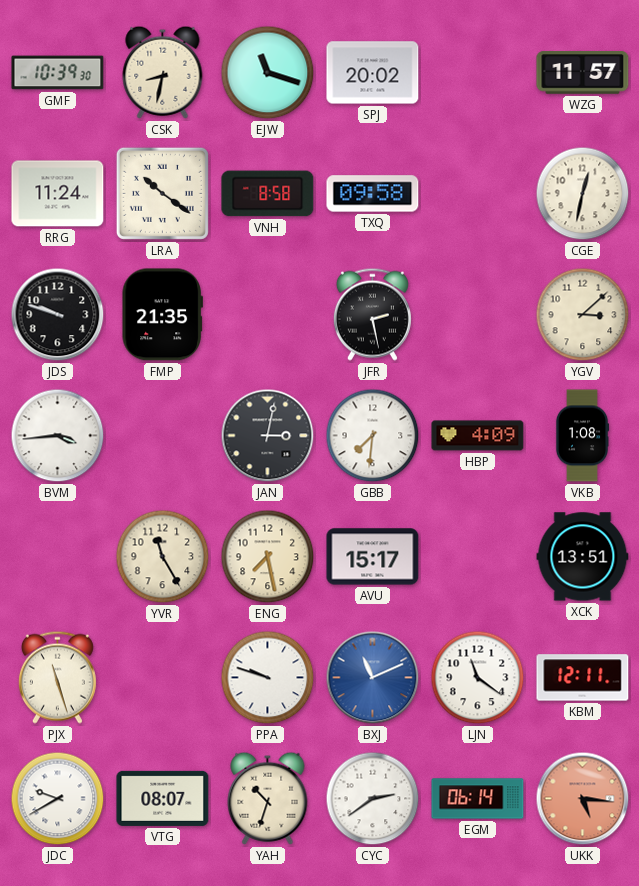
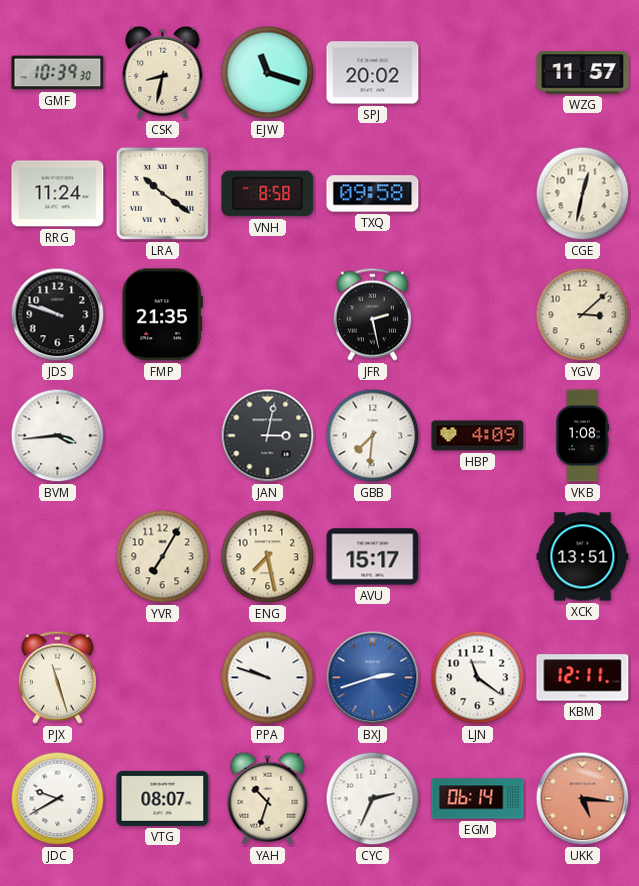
YVR: 11:25 -> 7:05
BXJ: 11:11 -> 2:42
CYC: 2:39 -> 2:34
